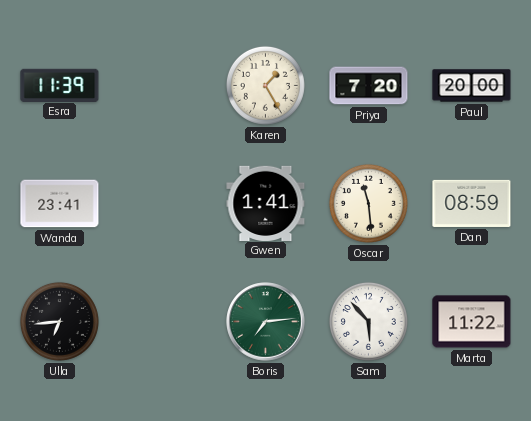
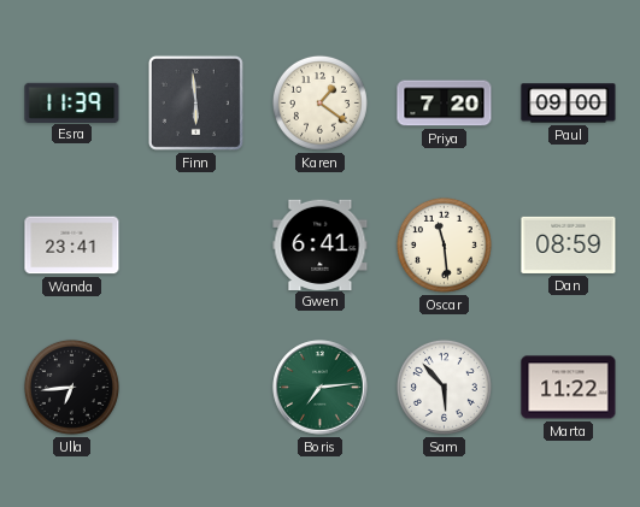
Finn: none -> 5:59
Karen: 1:25 -> 1:21
Paul: 20:00 -> 09:00
Gwen: 1:41 -> 6:41
